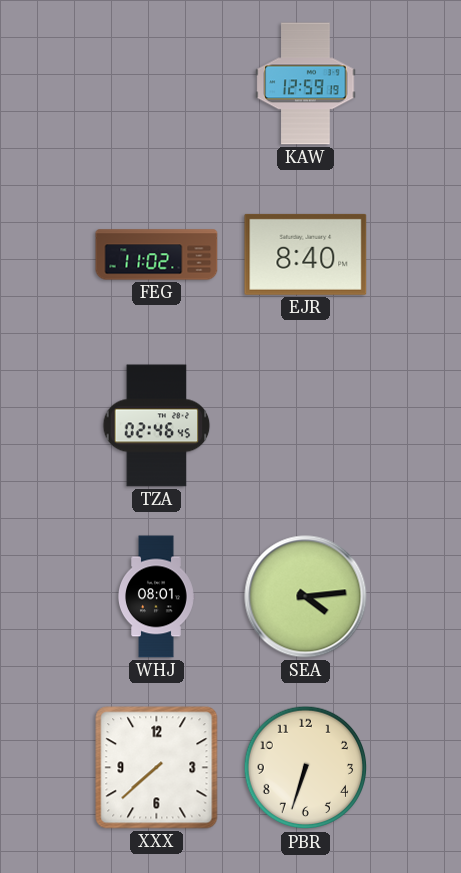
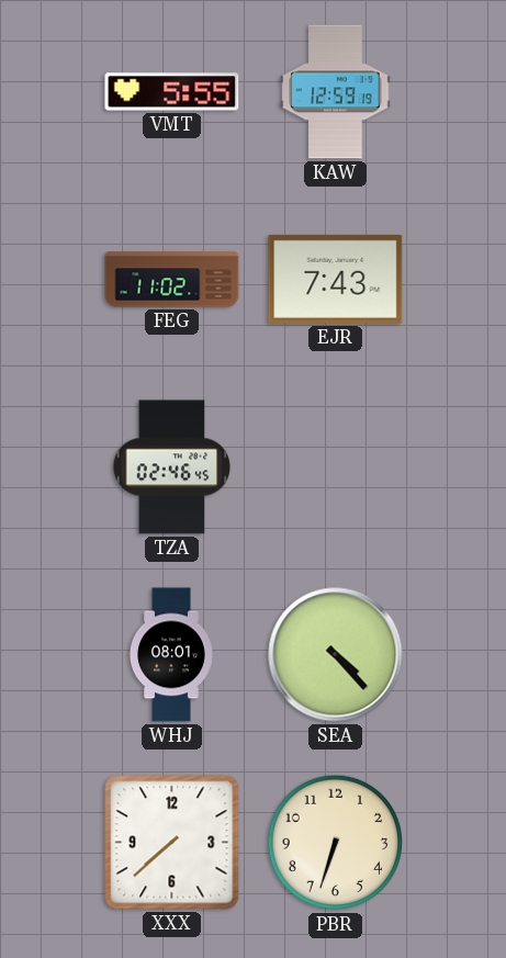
VMT: none -> 5:55
EJR: 8:40 -> 7:43
SEA: 4:14 -> 4:23
